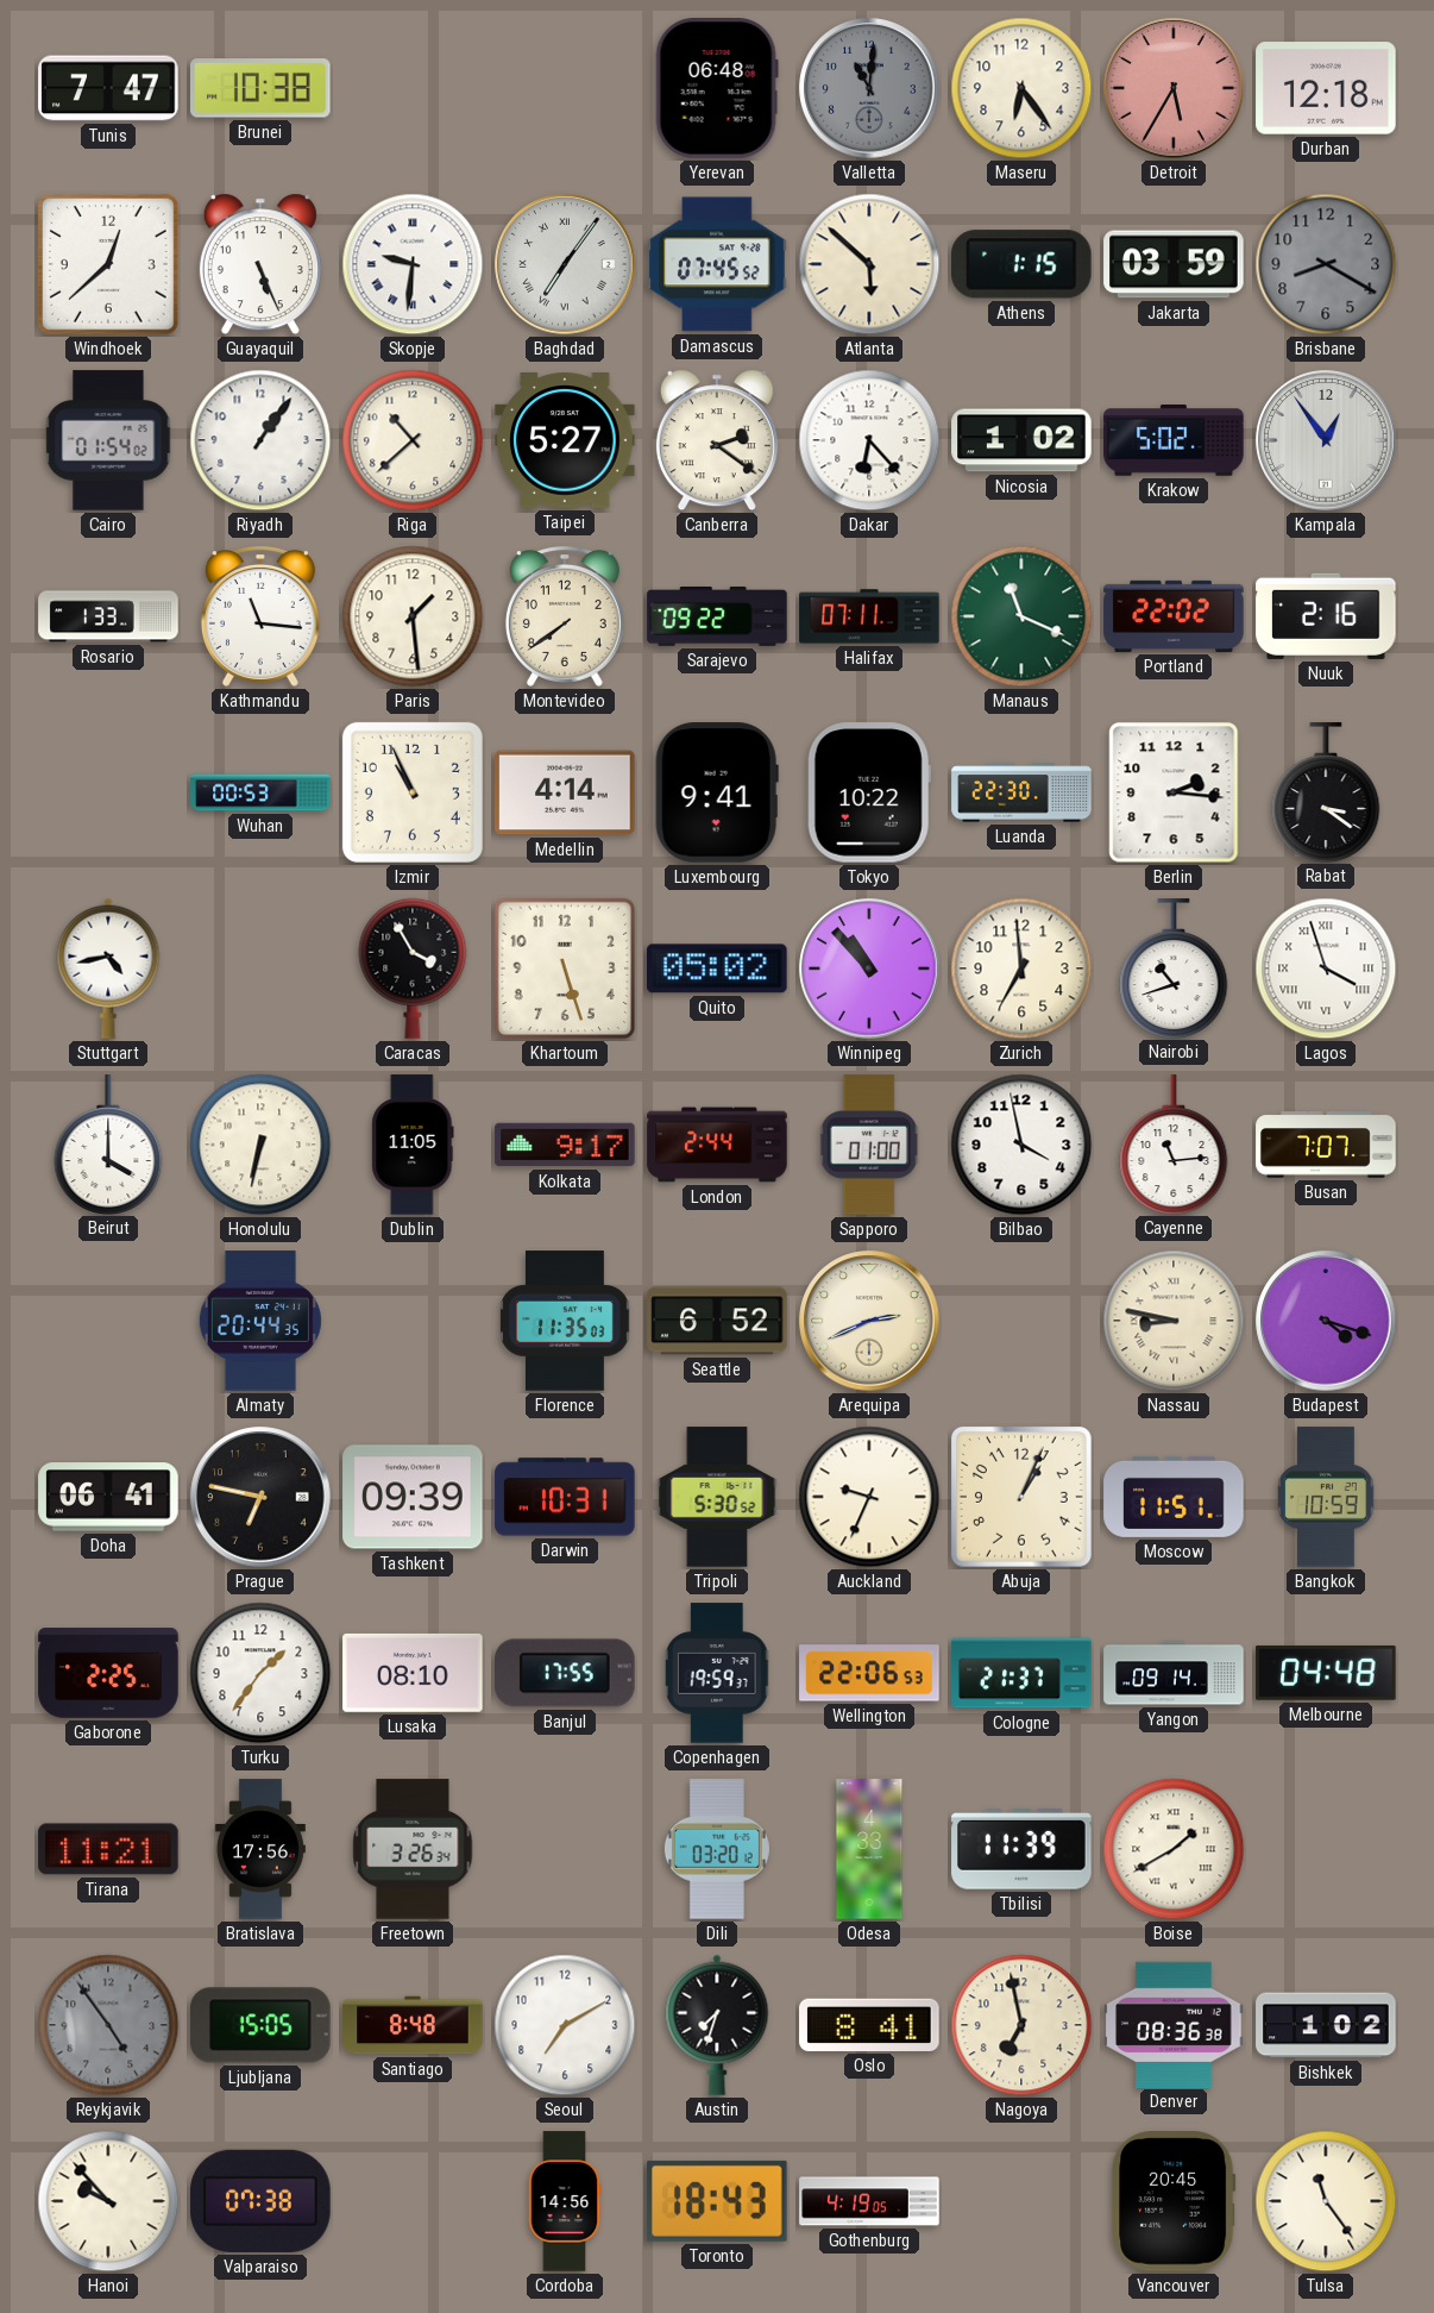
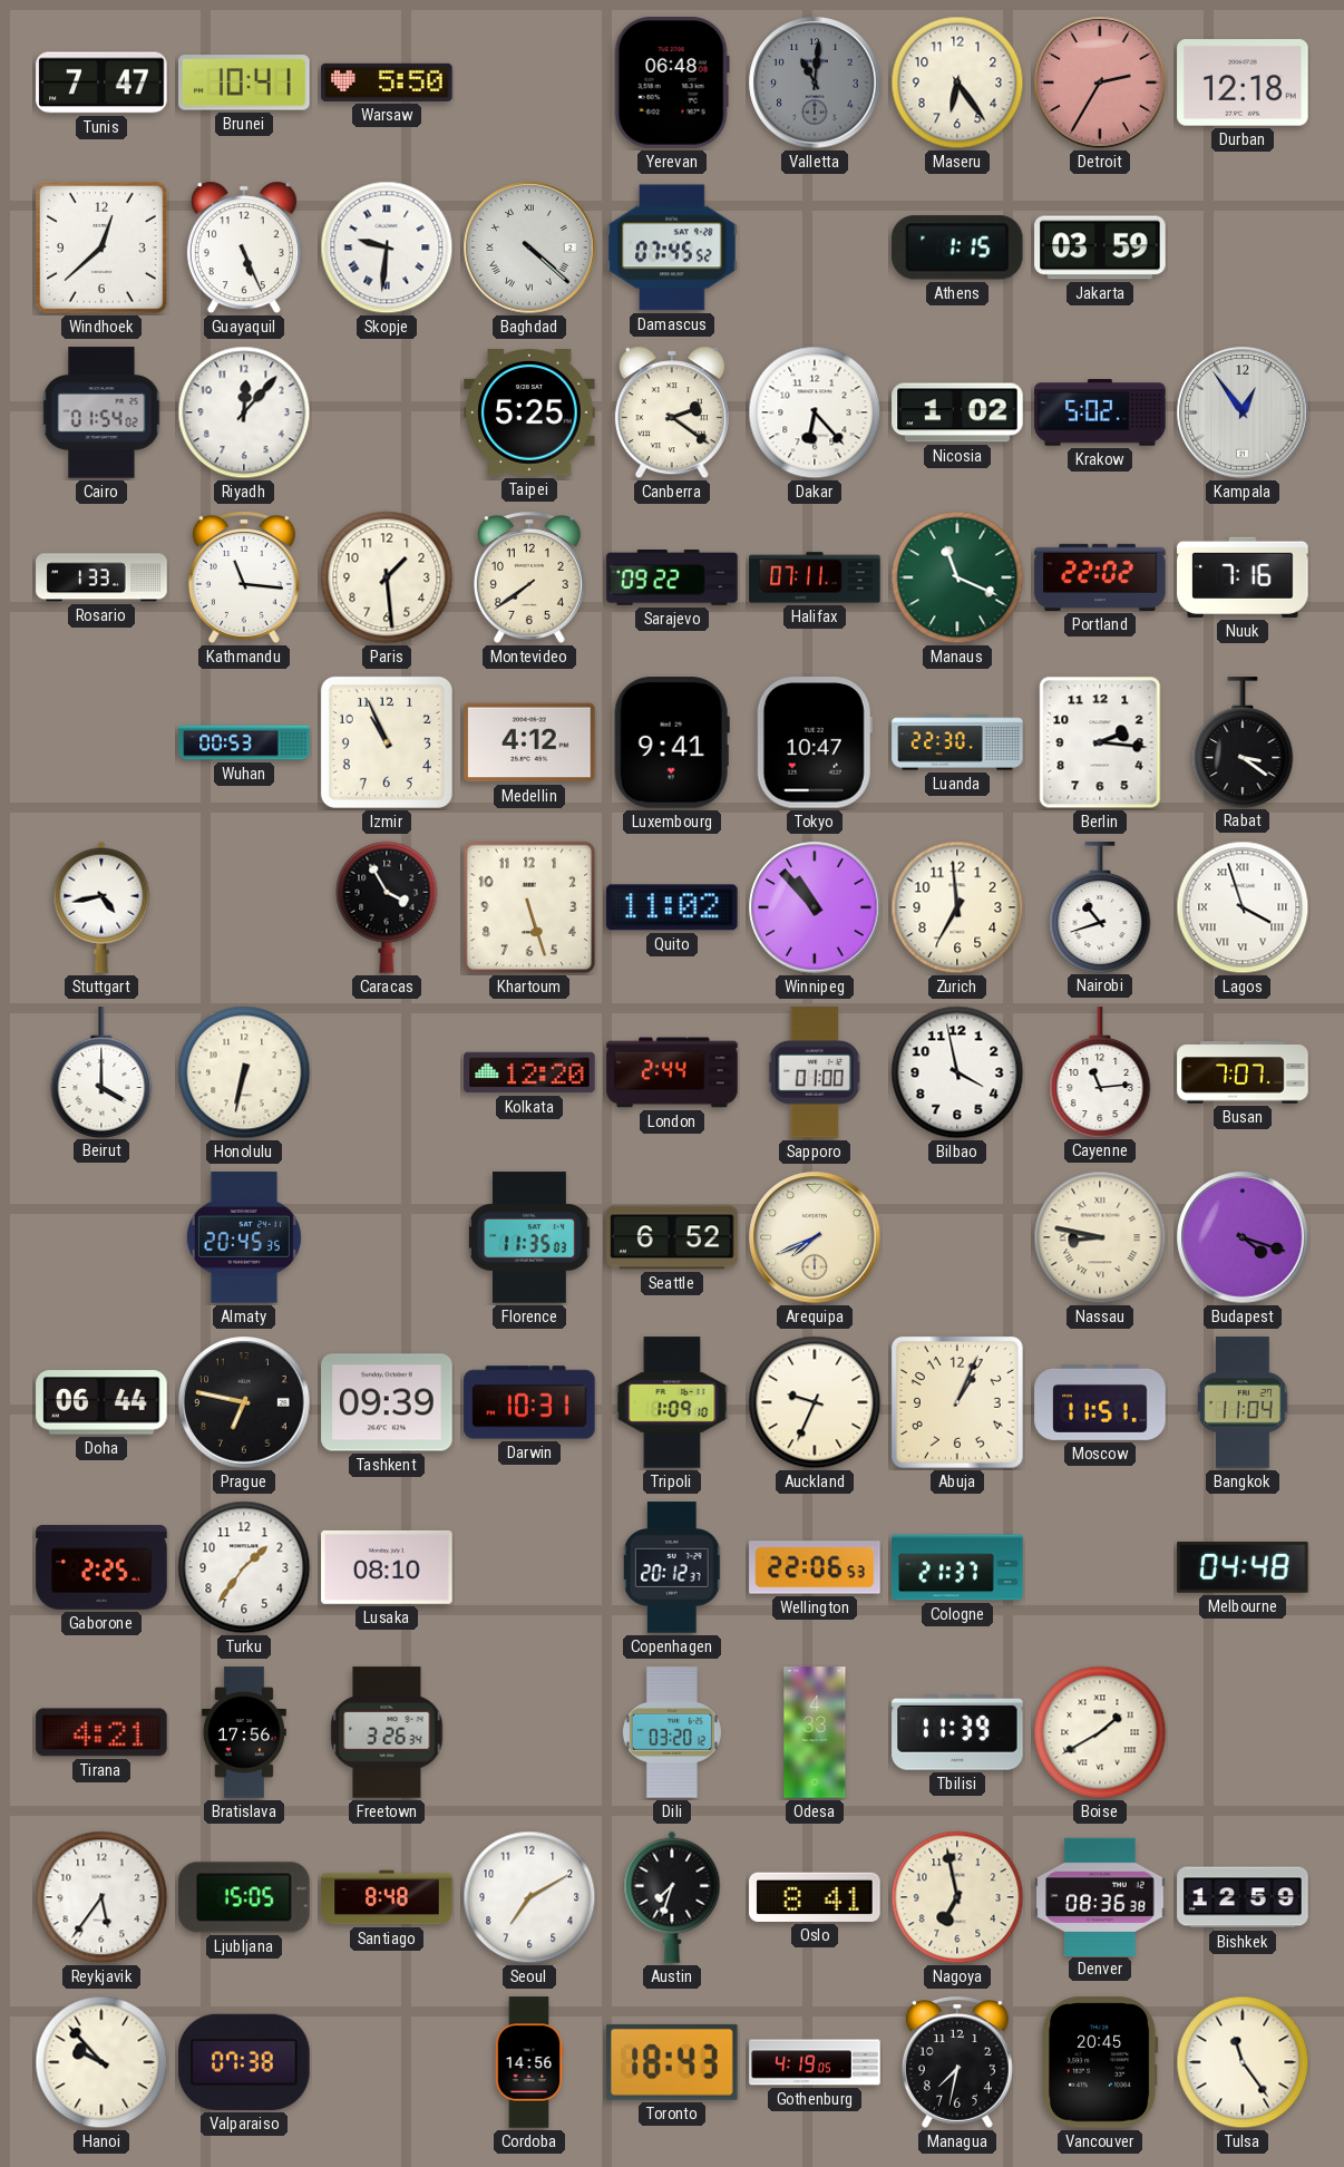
Brunei: 10:38 -> 10:41
Warsaw: none -> 5:50
Detroit: 5:35 -> 2:35
Baghdad: 7:06 -> 4:22
Atlanta: 5:52 -> none
Brisbane: 8:20 -> none
Riyadh: 1:06 -> 12:07
Riga: 10:38 -> none
Taipei: 5:27 -> 5:25
Nuuk: 2:16 -> 7:16
Medellin: 4:14 -> 4:12
Tokyo: 10:22 -> 10:47
Quito: 05:02 -> 11:02
Dublin: 11:05 -> none
Kolkata: 9:17 -> 12:20
Almaty: 20:44 -> 20:45
Arequipa: 2:41 -> 7:41
Doha: 06:41 -> 06:44
Tripoli: 5:30 -> 1:09
Bangkok: 10:59 -> 11:04
Banjul: 17:55 -> none
Copenhagen: 19:59 -> 20:12
Yangon: 09:14 -> none
Tirana: 11:21 -> 4:21
Reykjavik: 4:54 -> 5:36
Reykjavik dial: grey -> white
Bishkek: 1:02 -> 12:59
Managua: none -> 7:32
